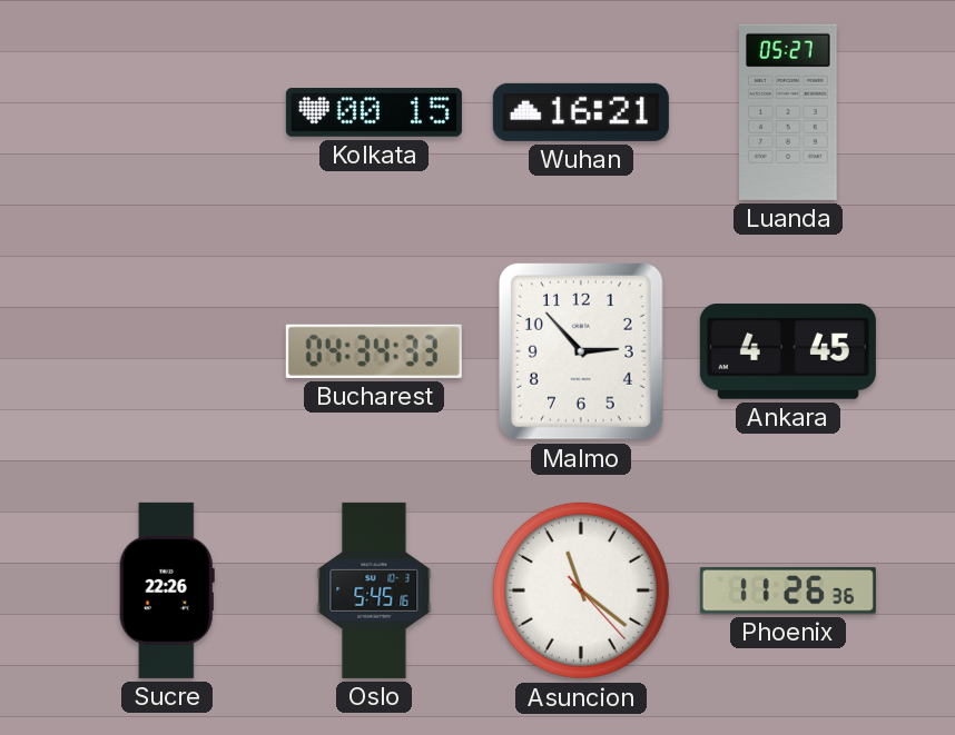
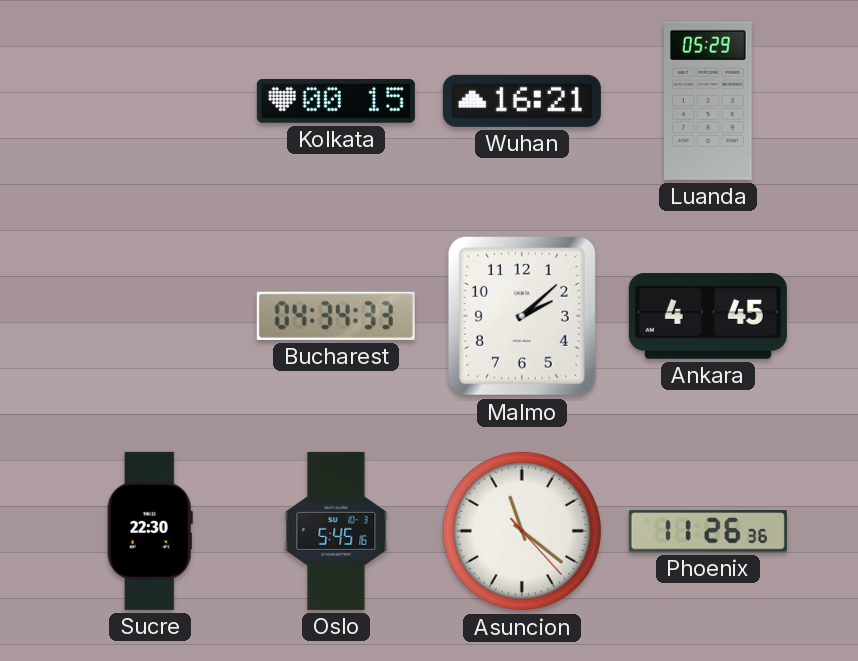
Luanda: 05:27 -> 05:29
Malmo: 2:53 -> 2:08
Sucre: 22:26 -> 22:30
